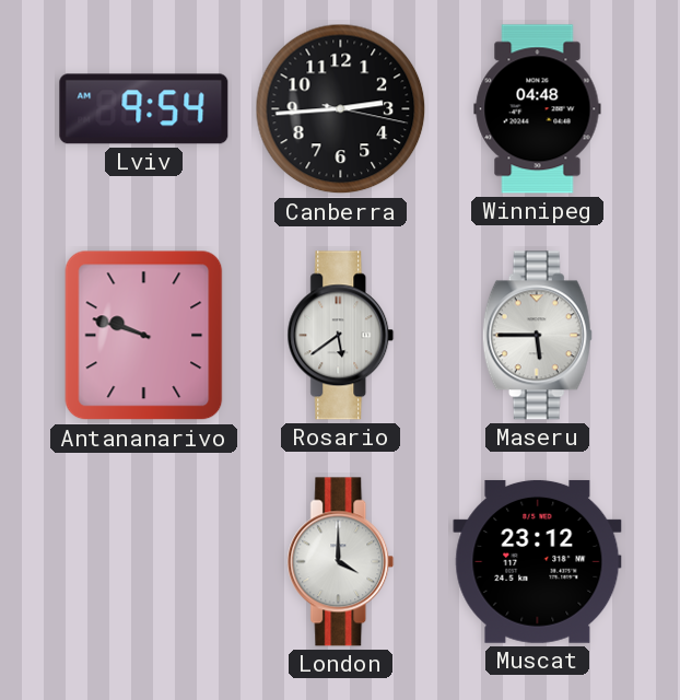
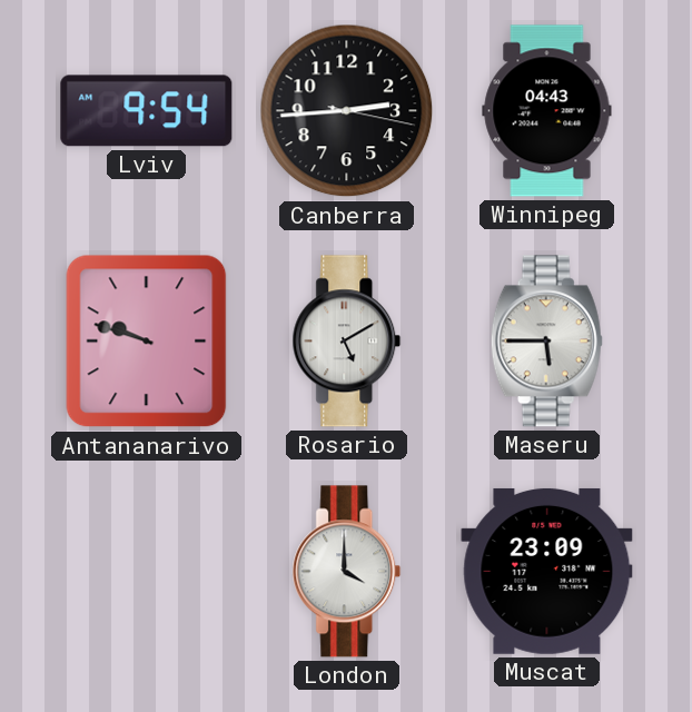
Winnipeg: 04:48 -> 04:43
Rosario: 5:39 -> 5:10
Muscat: 23:12 -> 23:09
